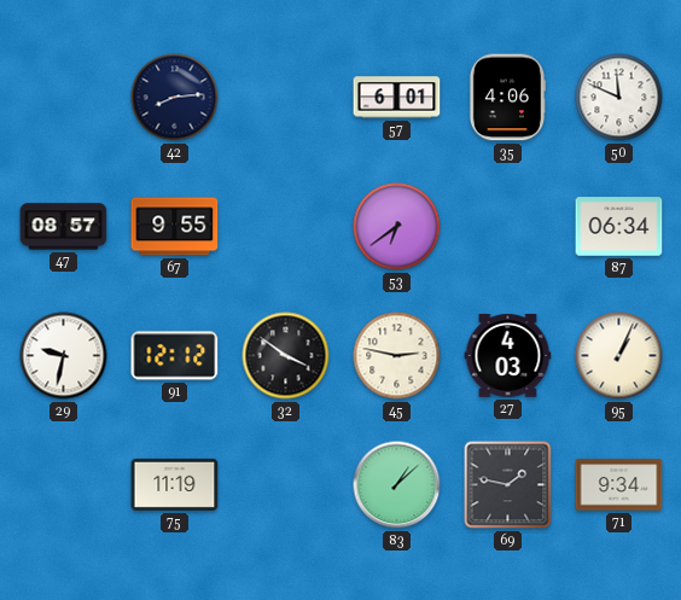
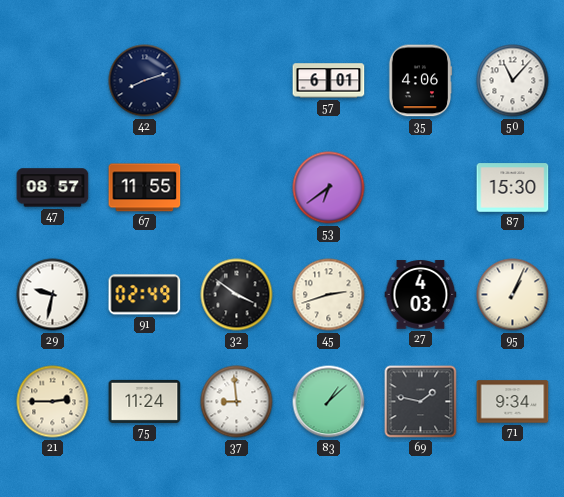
42: 8:14 -> 8:12
50: 11:49 -> 11:07
67: 9:55 -> 11:55
87: 06:34 -> 15:30
91: 12:12 -> 02:49
45: 2:47 -> 2:42
21: none -> 2:45
75: 11:19 -> 11:24
37: none -> 8:59
